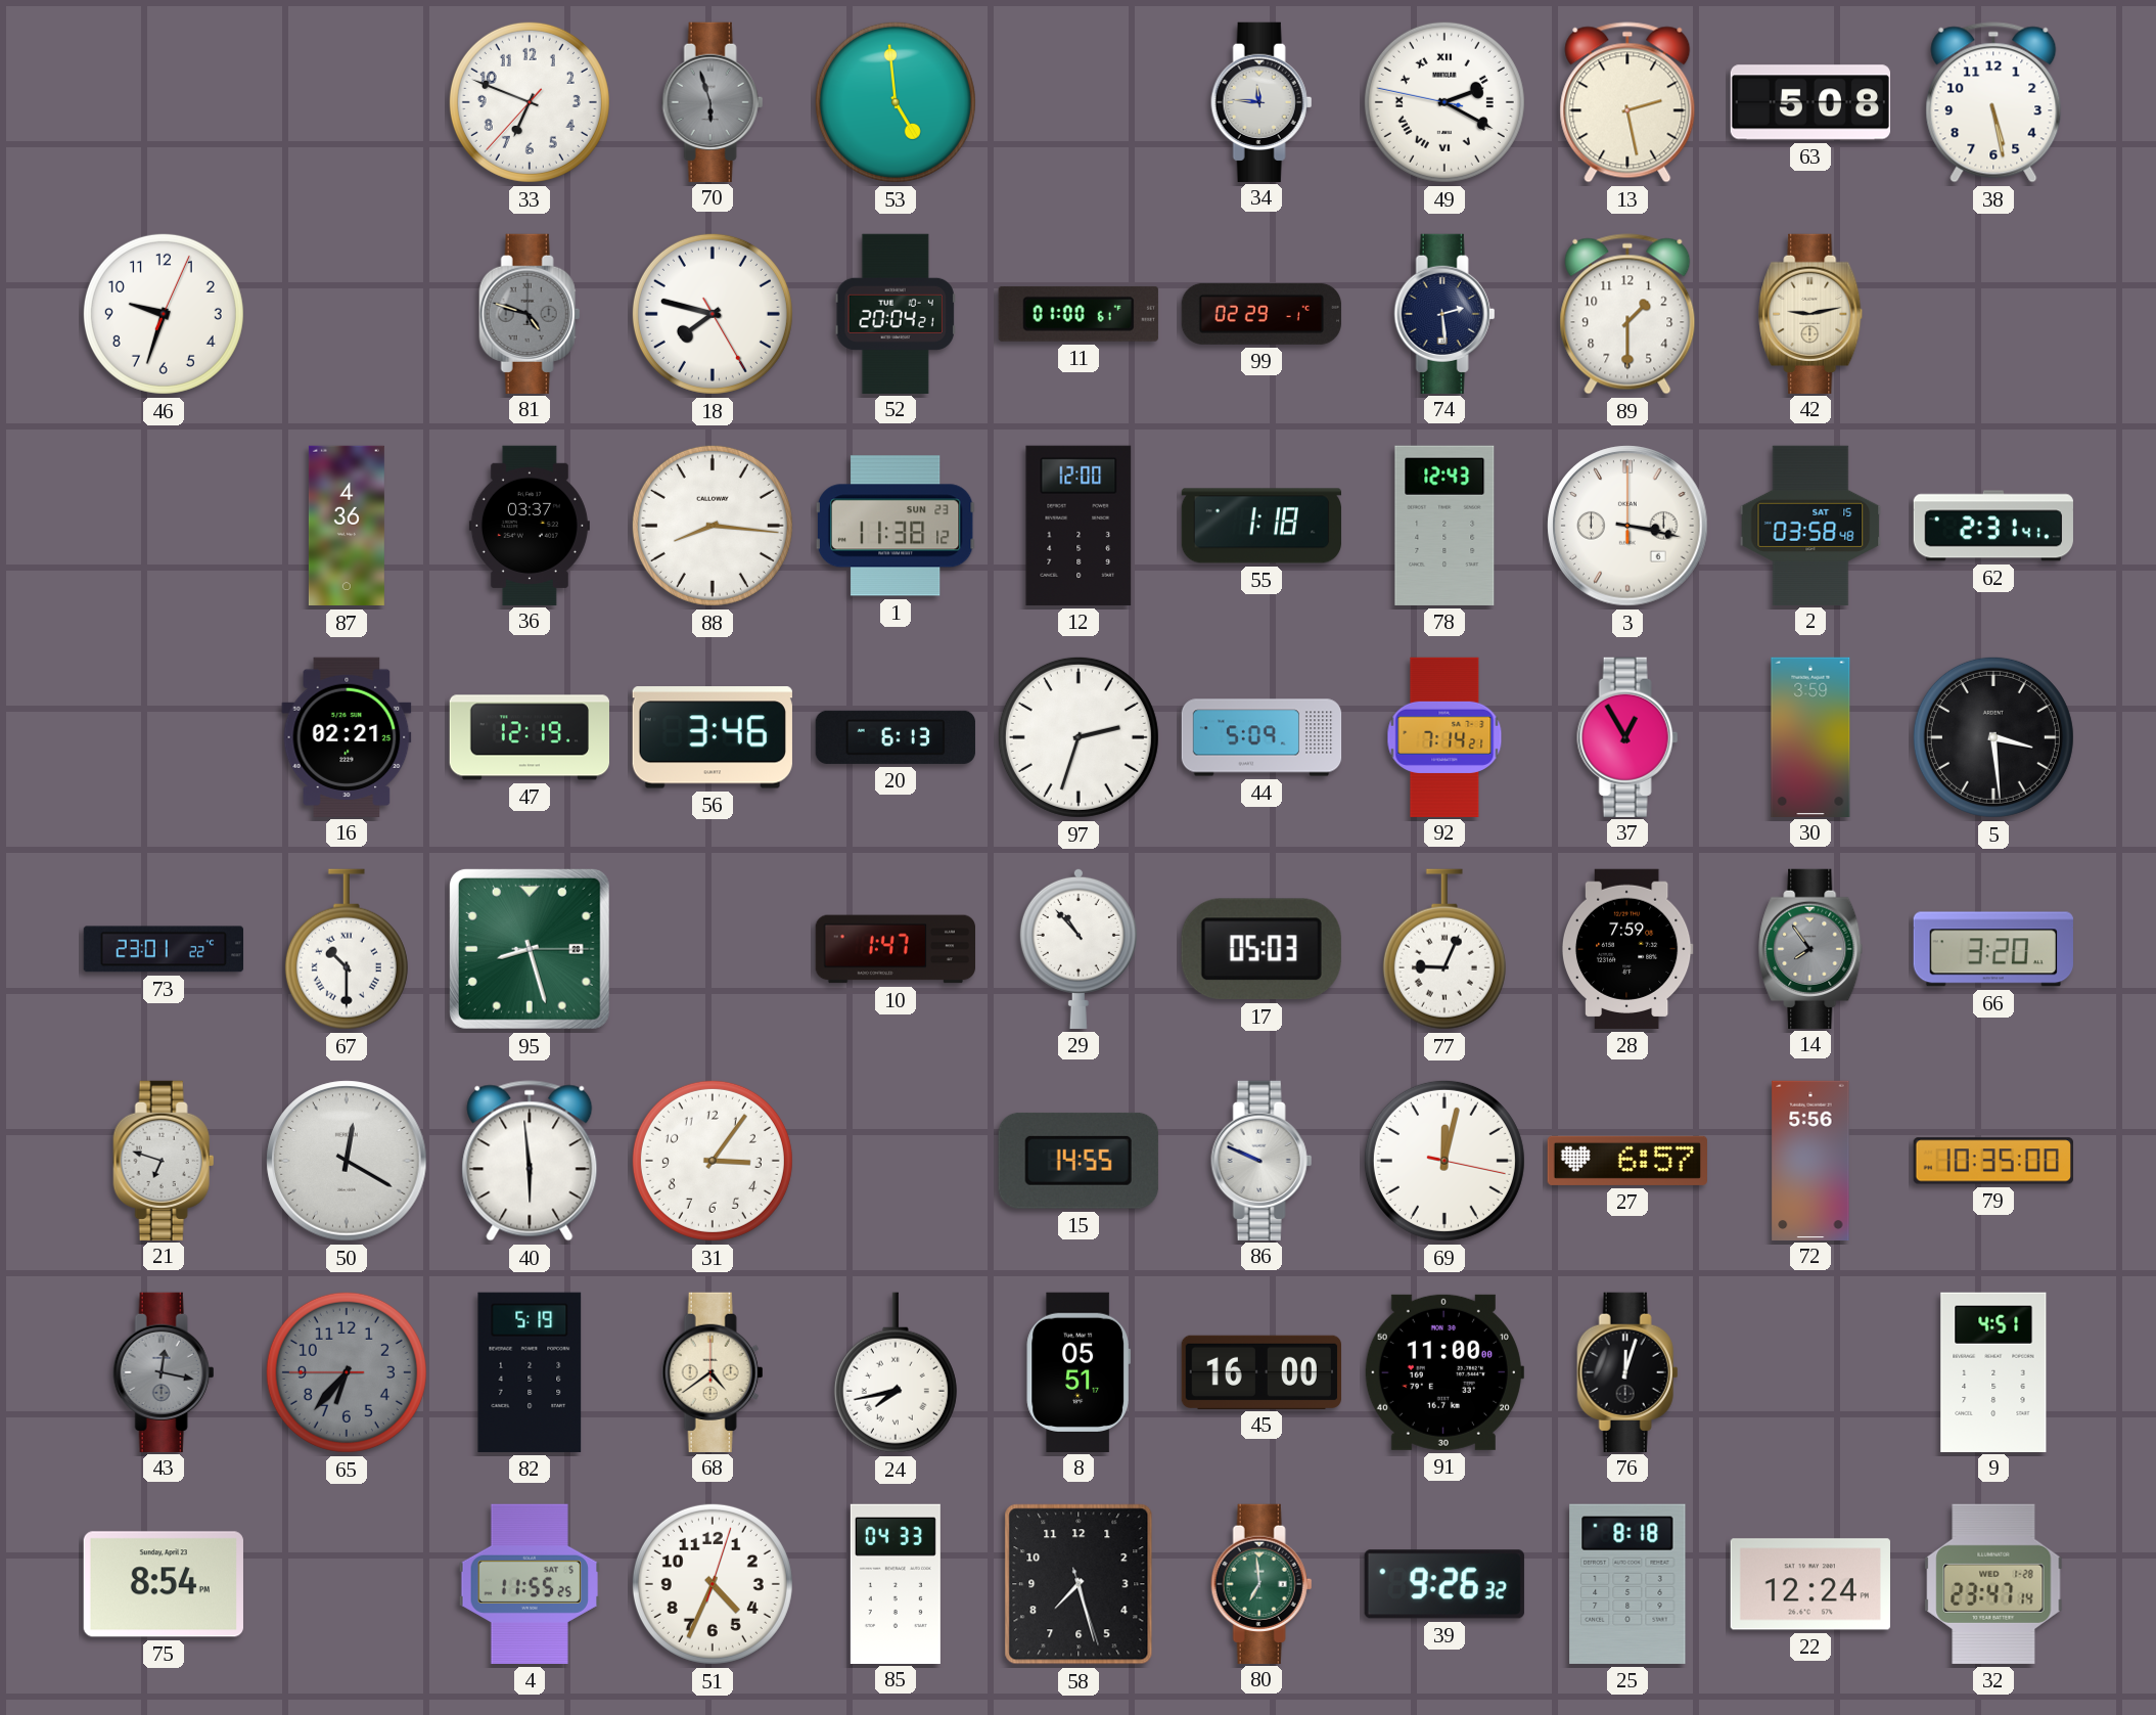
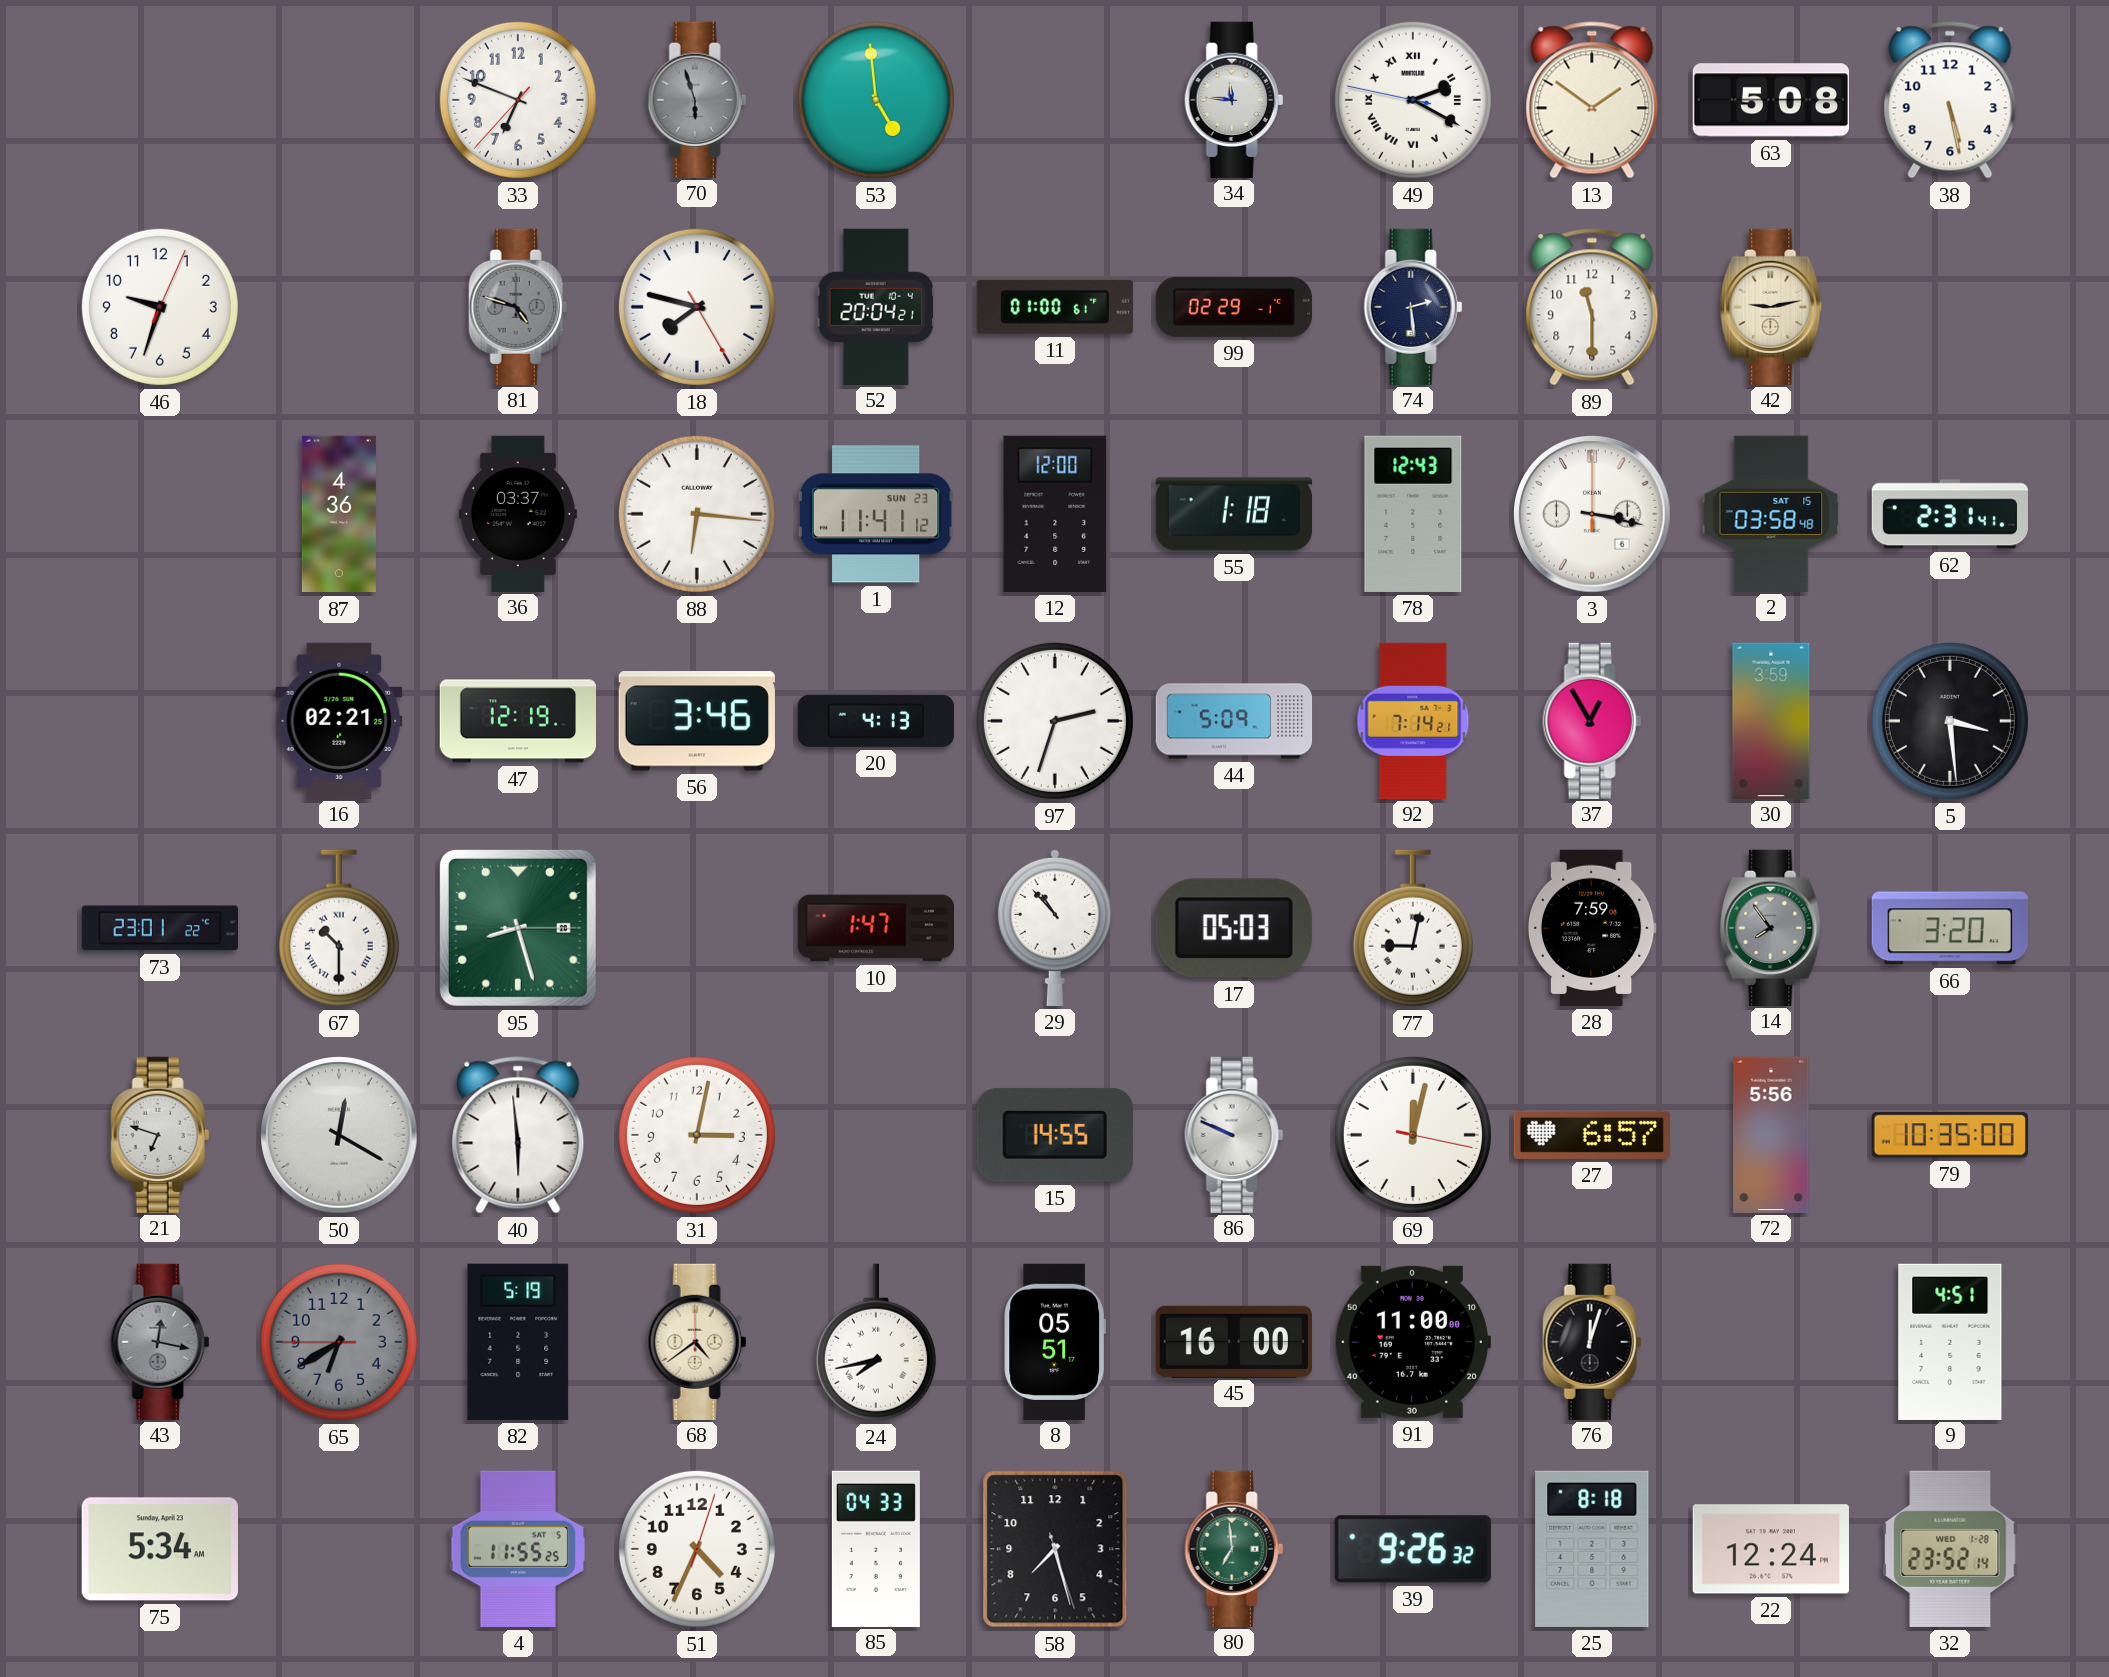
13: 2:28 -> 1:51
89: 1:30 -> 11:30
88: 8:16 -> 6:16
1: 11:38 -> 11:41
20: 6:13 -> 4:13
77: 9:04 -> 9:02
31: 3:06 -> 3:02
65: 6:36 -> 6:39
75: 8:54 -> 5:34
32: 23:47 -> 23:52
